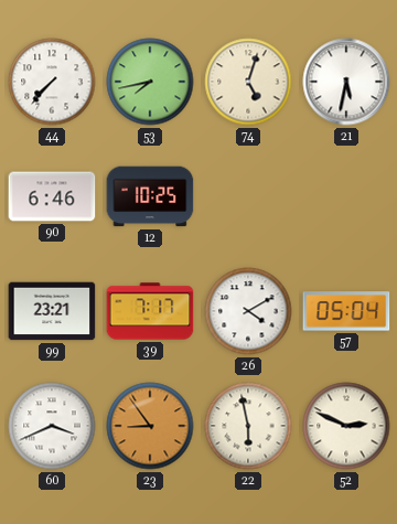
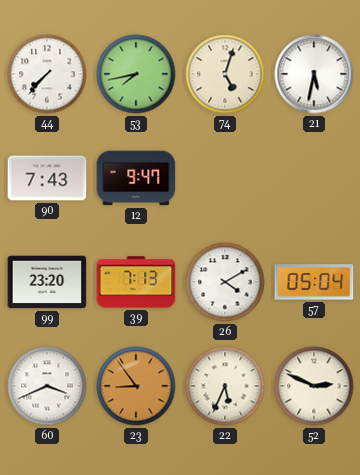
90: 6:46 -> 7:43
12: 10:25 -> 9:47
99: 23:21 -> 23:20
39: 7:17 -> 7:13
22: 5:58 -> 5:34
